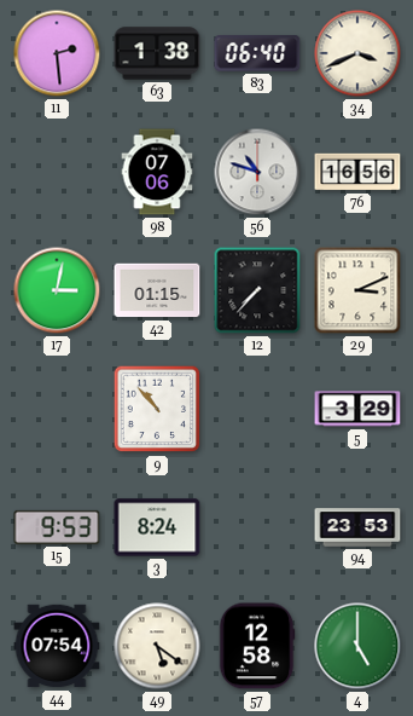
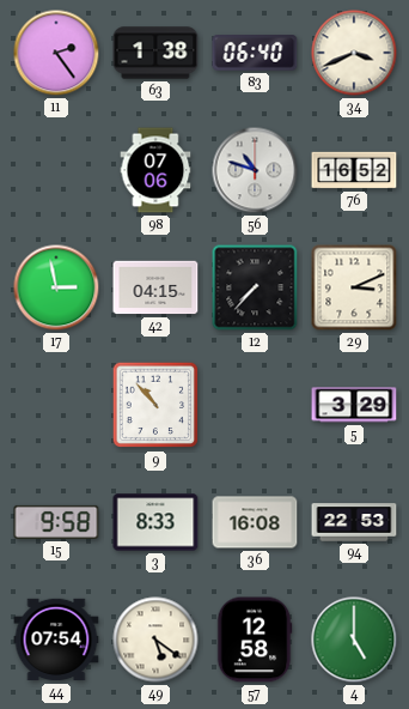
11: 2:29 -> 2:24
76: 16:56 -> 16:52
17: 3:02 -> 2:58
42: 01:15 -> 04:15
15: 9:53 -> 9:58
3: 8:24 -> 8:33
36: none -> 16:08
94: 23:53 -> 22:53
